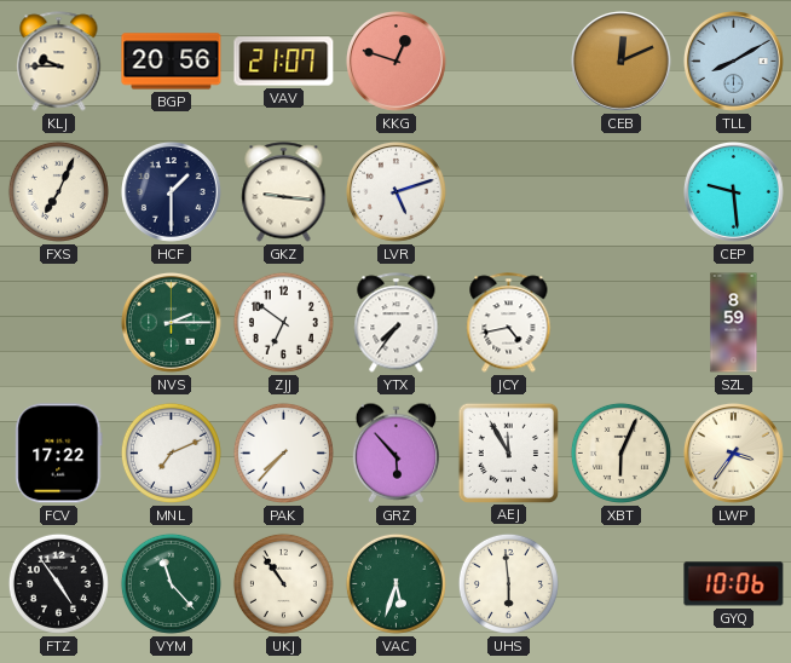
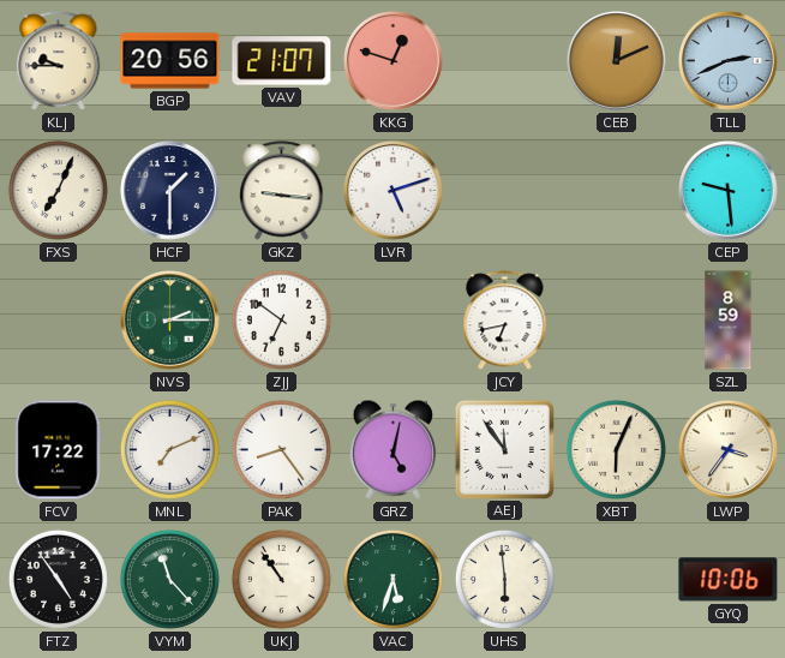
TLL: 8:10 -> 2:41
YTX: 7:36 -> none
JCY: 4:43 -> 6:43
PAK: 7:37 -> 8:24
GRZ: 5:53 -> 5:02
AEJ: 11:55 -> 11:54
